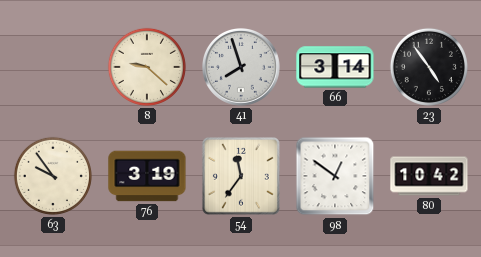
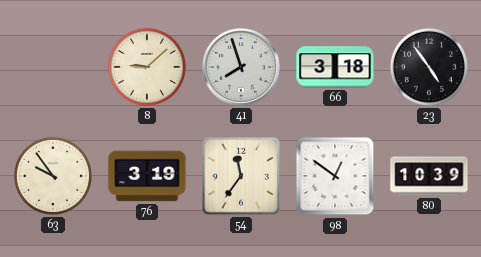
8: 9:22 -> 9:08
66: 3:14 -> 3:18
80: 10:42 -> 10:39
